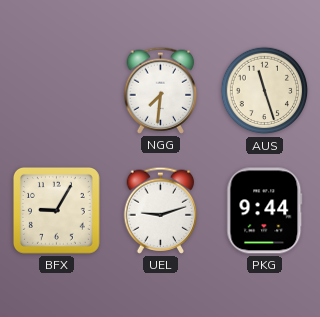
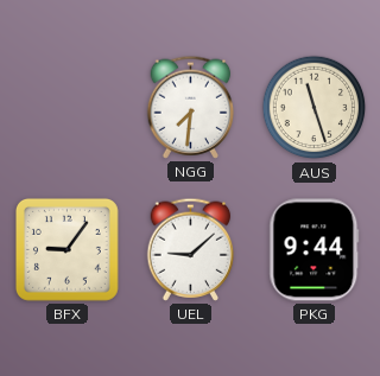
BFX: 9:05 -> 9:06
UEL: 9:12 -> 9:08
